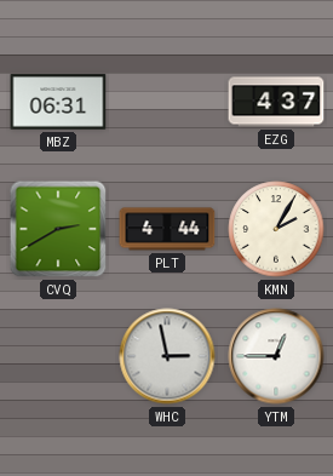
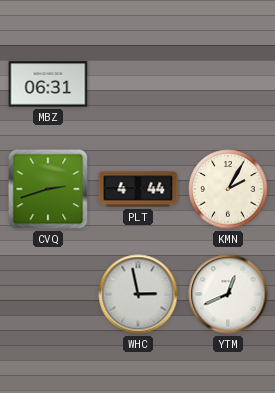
EZG: 4:37 -> none
CVQ: 2:40 -> 2:42
YTM: 12:45 -> 12:41
